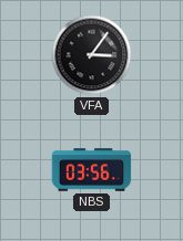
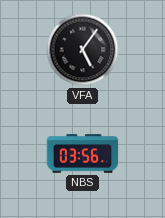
VFA: 3:06 -> 5:06
